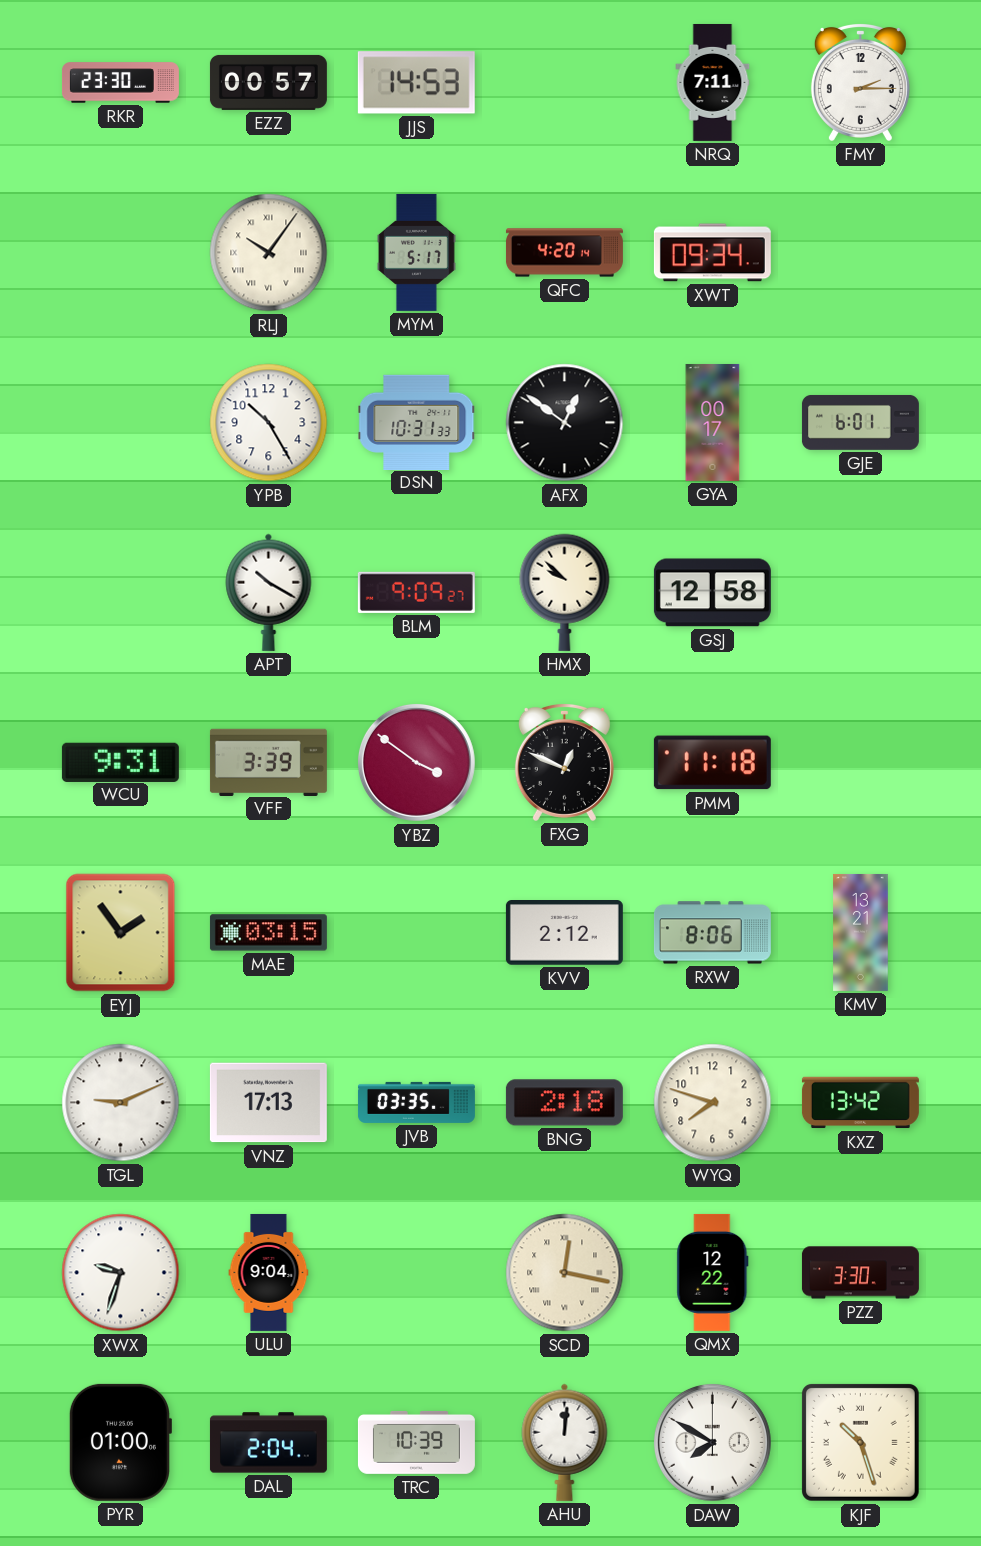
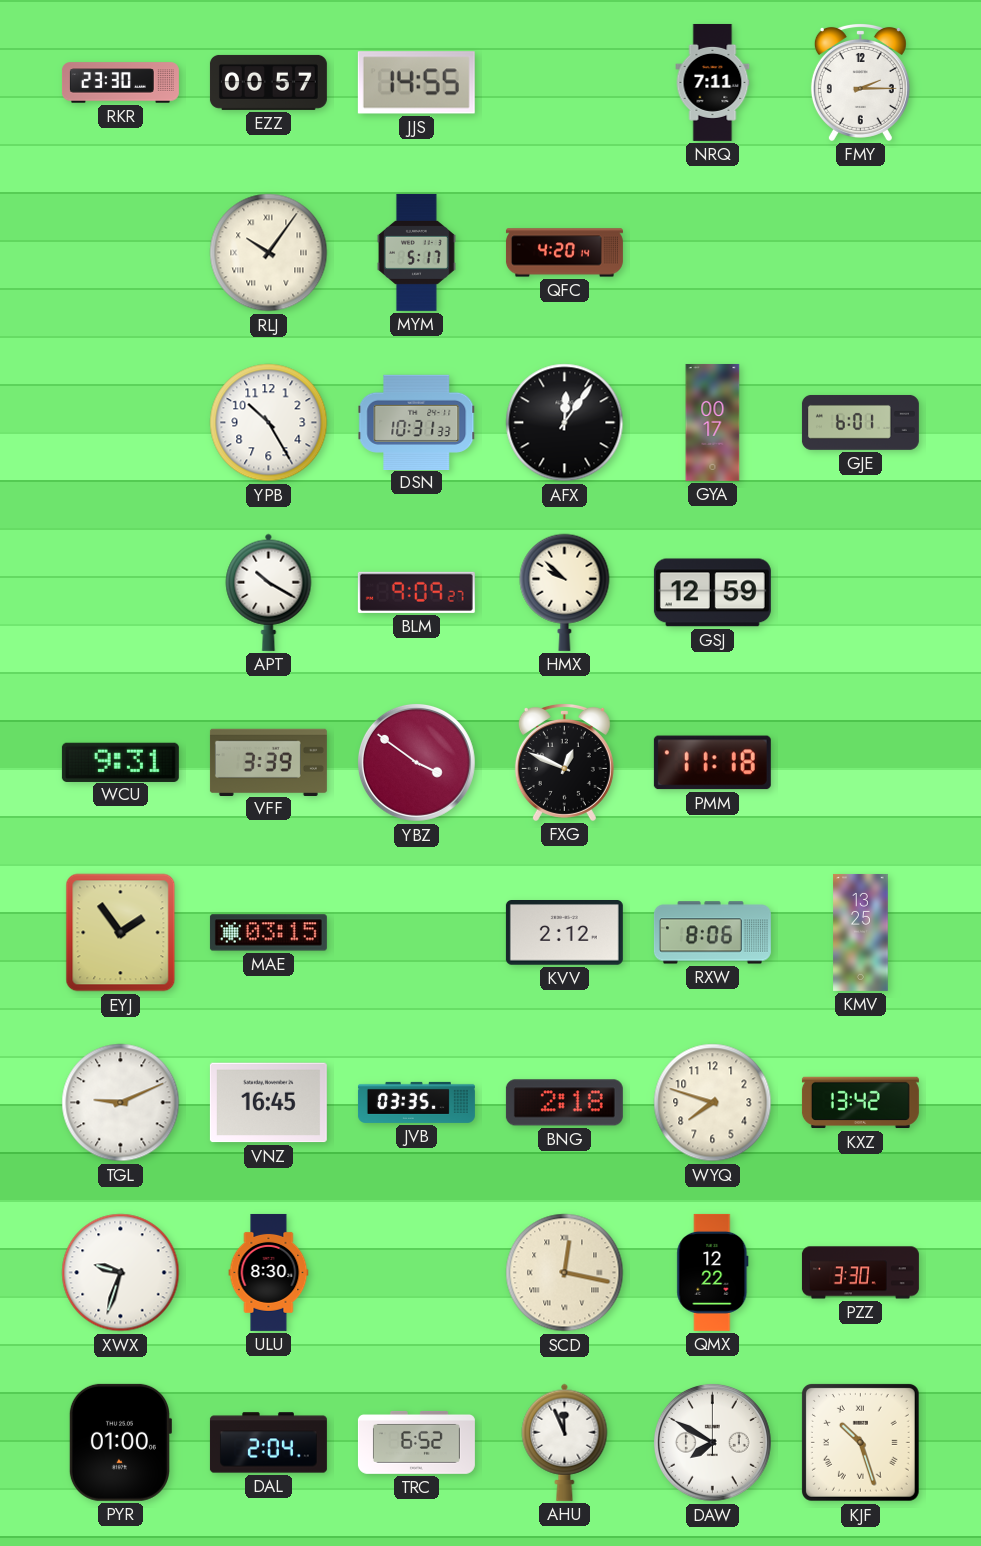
JJS: 14:53 -> 14:55
XWT: 09:34 -> none
AFX: 12:51 -> 12:06
GSJ: 12:58 -> 12:59
KMV: 13:21 -> 13:25
VNZ: 17:13 -> 16:45
ULU: 9:04 -> 8:30
TRC: 10:39 -> 6:52
AHU: 12:01 -> 11:56
